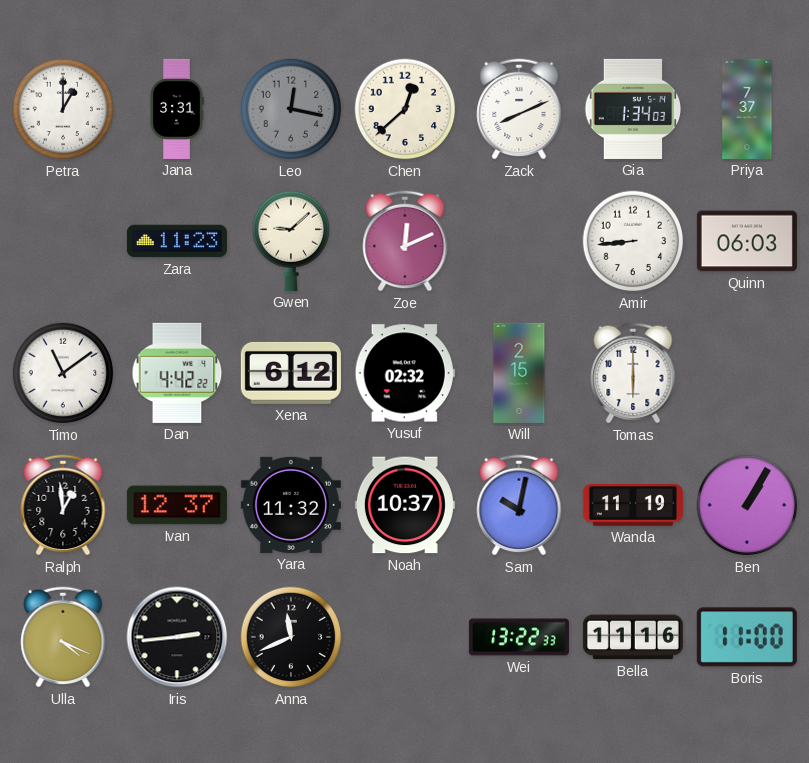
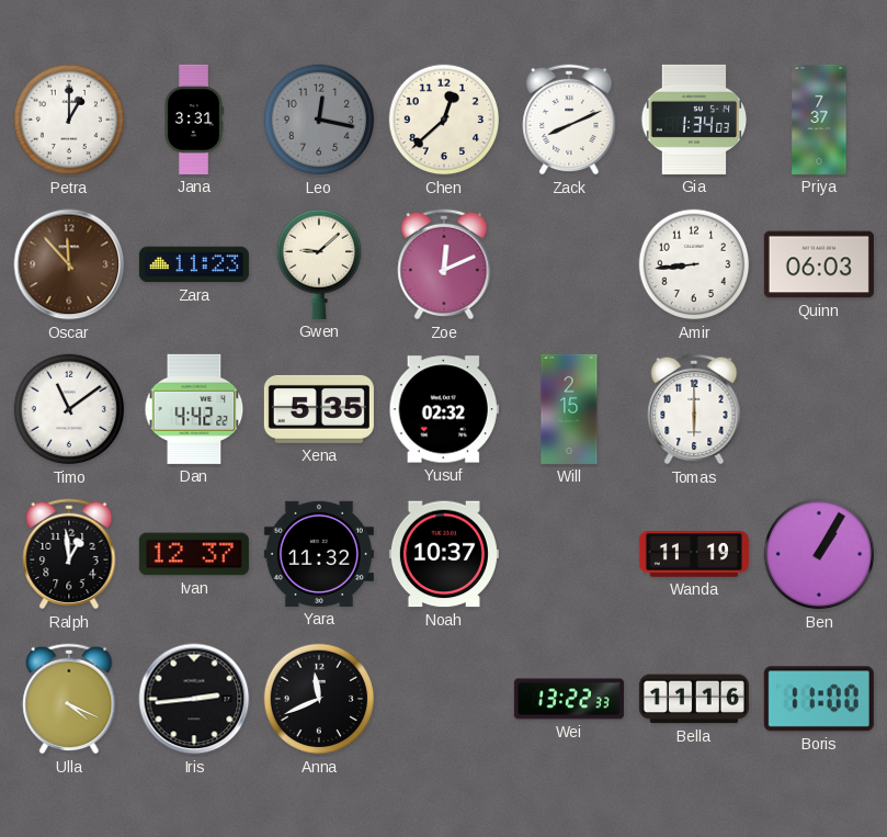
Oscar: none -> 11:53
Xena: 6:12 -> 5:35
Sam: 10:02 -> none
